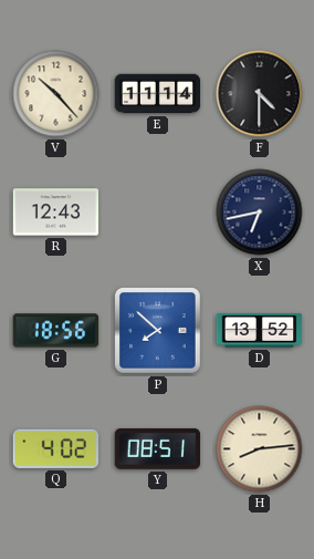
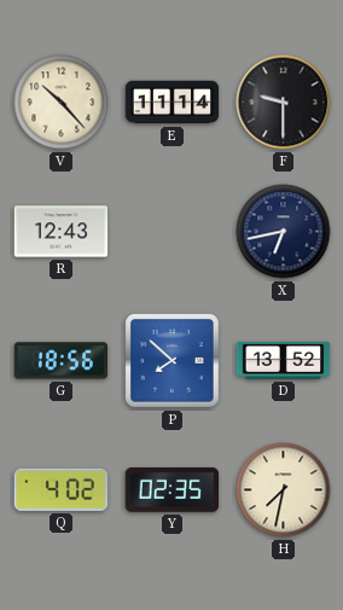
F: 4:30 -> 9:30
Y: 08:51 -> 02:35
H: 8:14 -> 7:32
